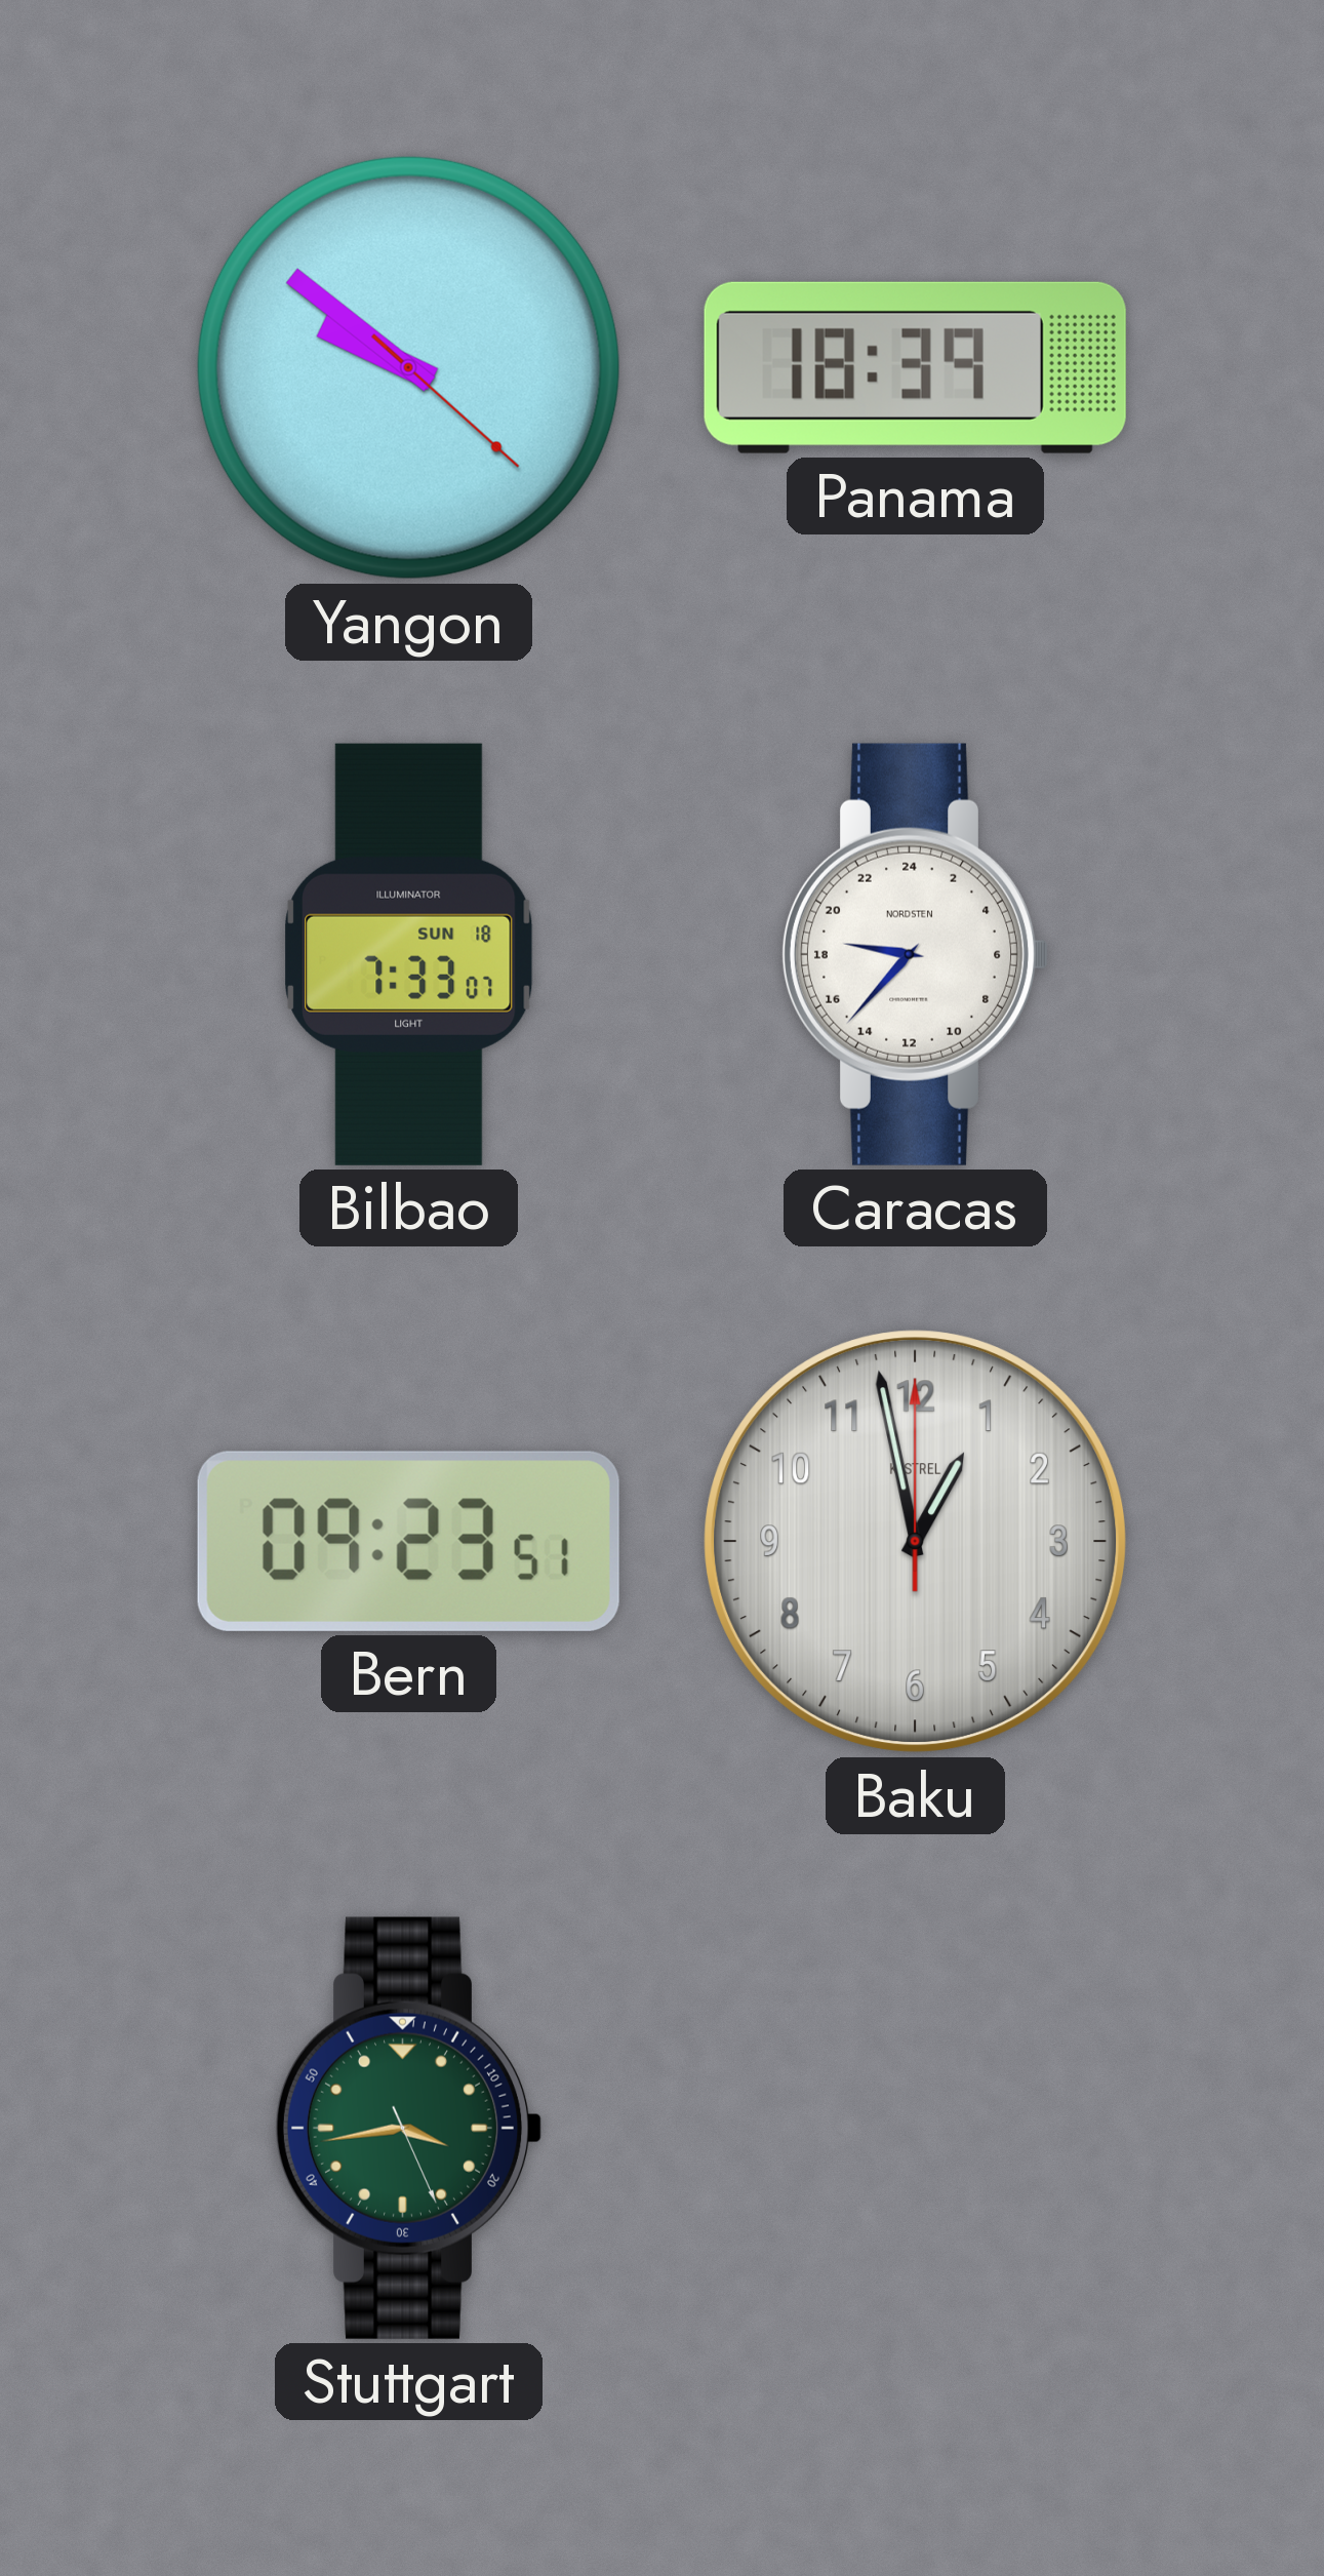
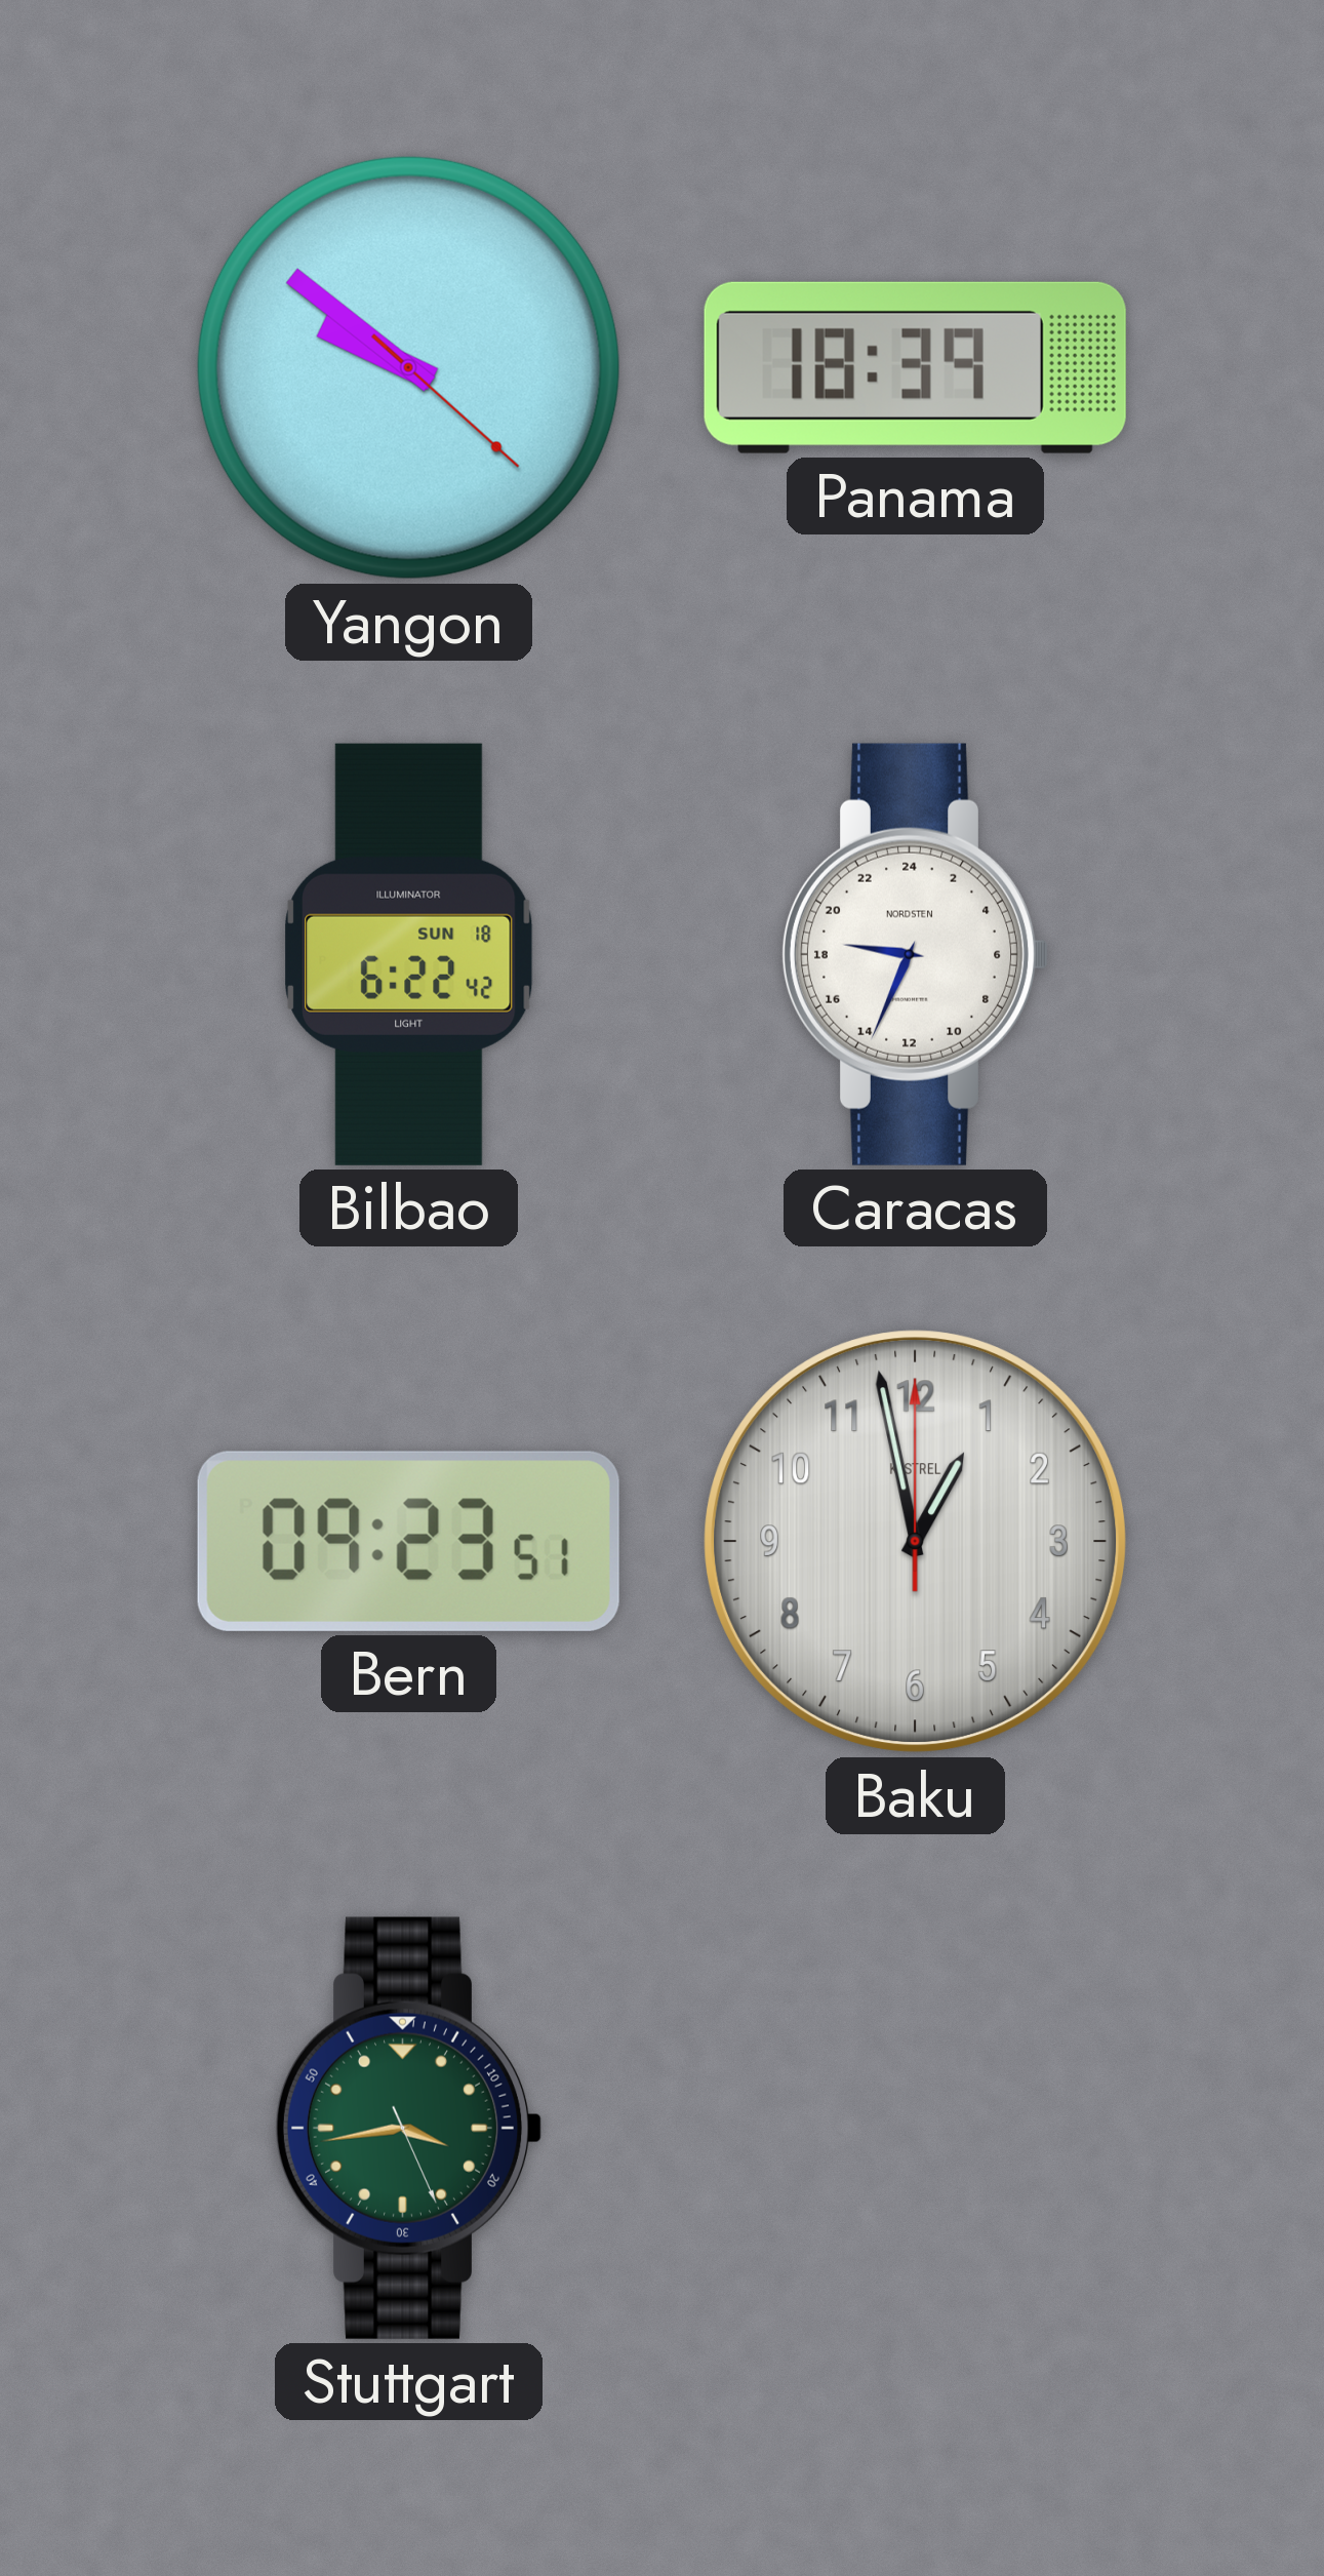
Bilbao: 7:33 -> 6:22
Caracas: 18:37 -> 18:34
